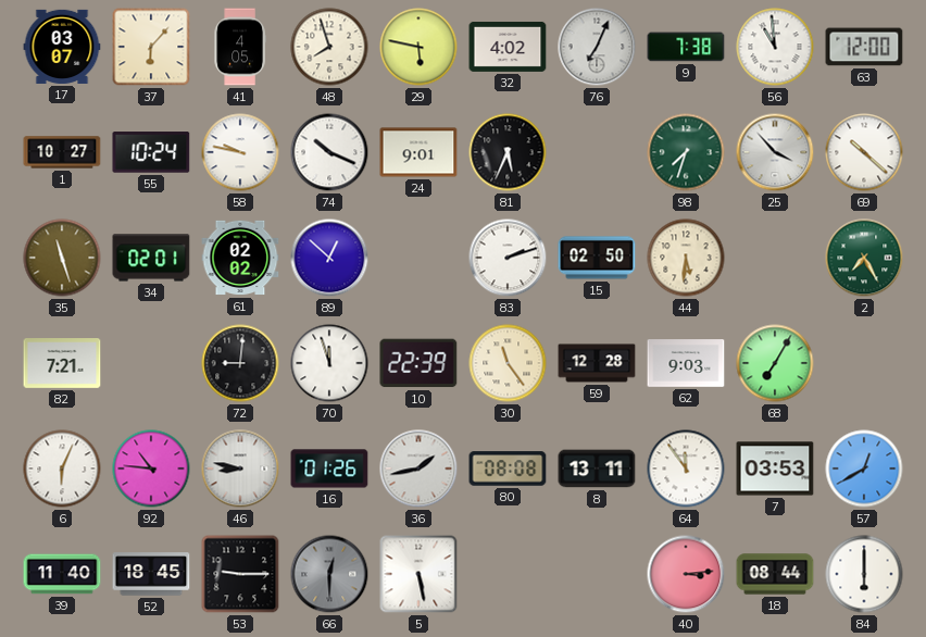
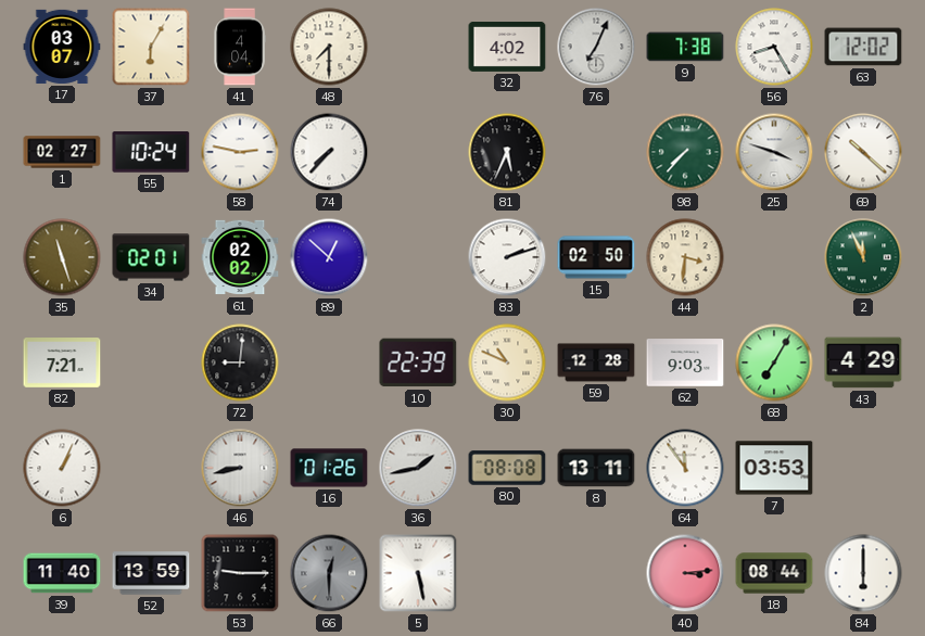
37: 6:07 -> 6:05
41: 4:05 -> 4:04
48: 7:57 -> 7:30
29: 5:47 -> none
56: 10:59 -> 8:25
63: 12:00 -> 12:02
1: 10:27 -> 02:27
58: 9:47 -> 2:47
74: 10:19 -> 7:37
24: 9:01 -> none
98: 7:33 -> 7:37
25: 3:53 -> 3:48
44: 5:31 -> 3:31
2: 7:25 -> 11:56
70: 11:57 -> none
30: 11:24 -> 10:49
43: none -> 4:29
6: 6:04 -> 1:04
92: 10:46 -> none
46: 8:47 -> 8:43
57: 12:40 -> none
52: 18:45 -> 13:59
